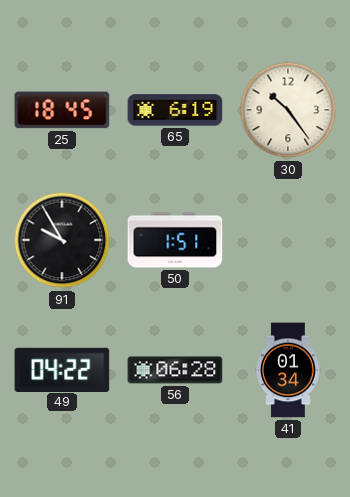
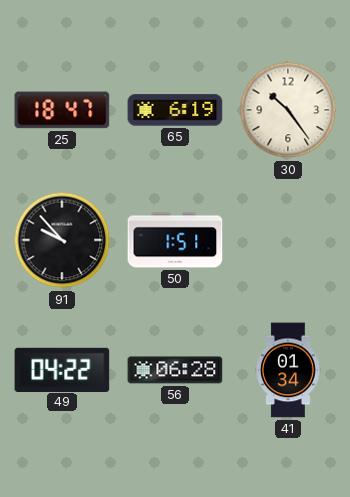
25: 18:45 -> 18:47
91: 9:55 -> 9:53
